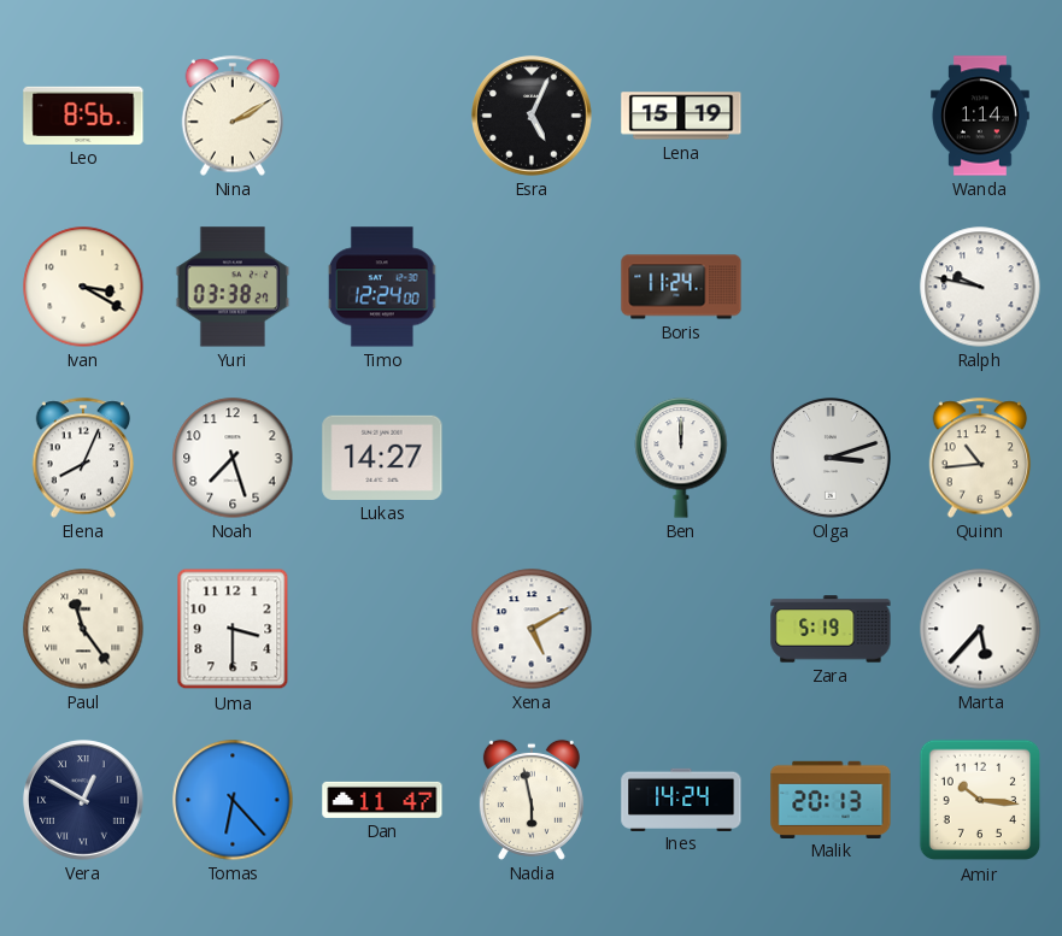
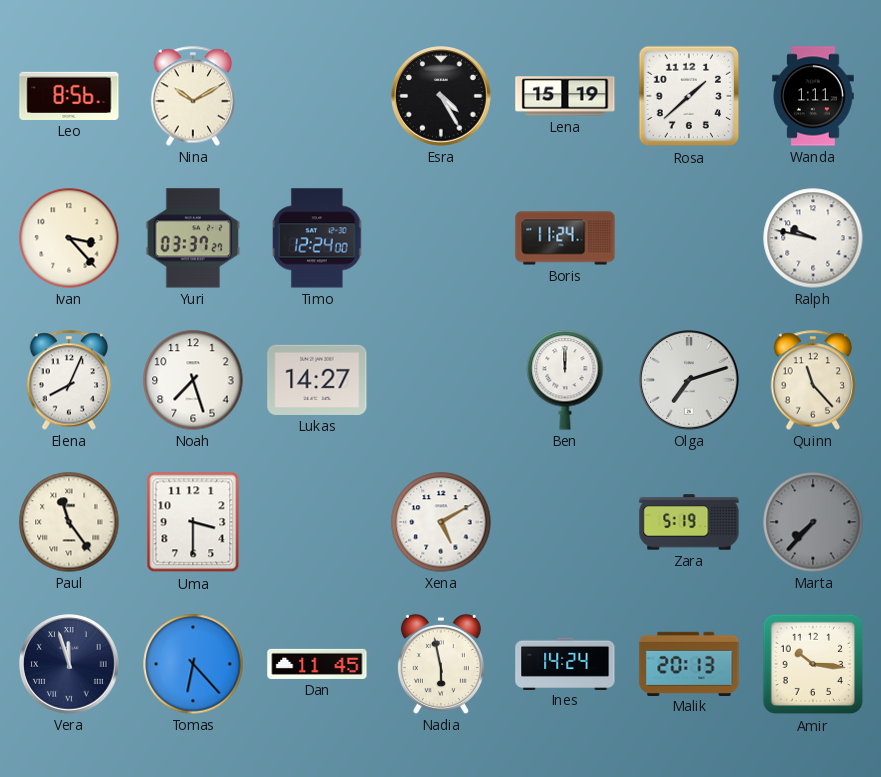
Nina: 2:10 -> 10:10
Esra: 5:04 -> 4:25
Rosa: none -> 1:38
Wanda: 1:14 -> 1:11
Ivan: 3:20 -> 3:23
Yuri: 03:38 -> 03:37
Olga: 3:12 -> 7:12
Quinn: 10:44 -> 11:23
Marta: 5:37 -> 7:37
Marta dial: white -> grey
Vera: 12:50 -> 11:57
Dan: 11:47 -> 11:45
